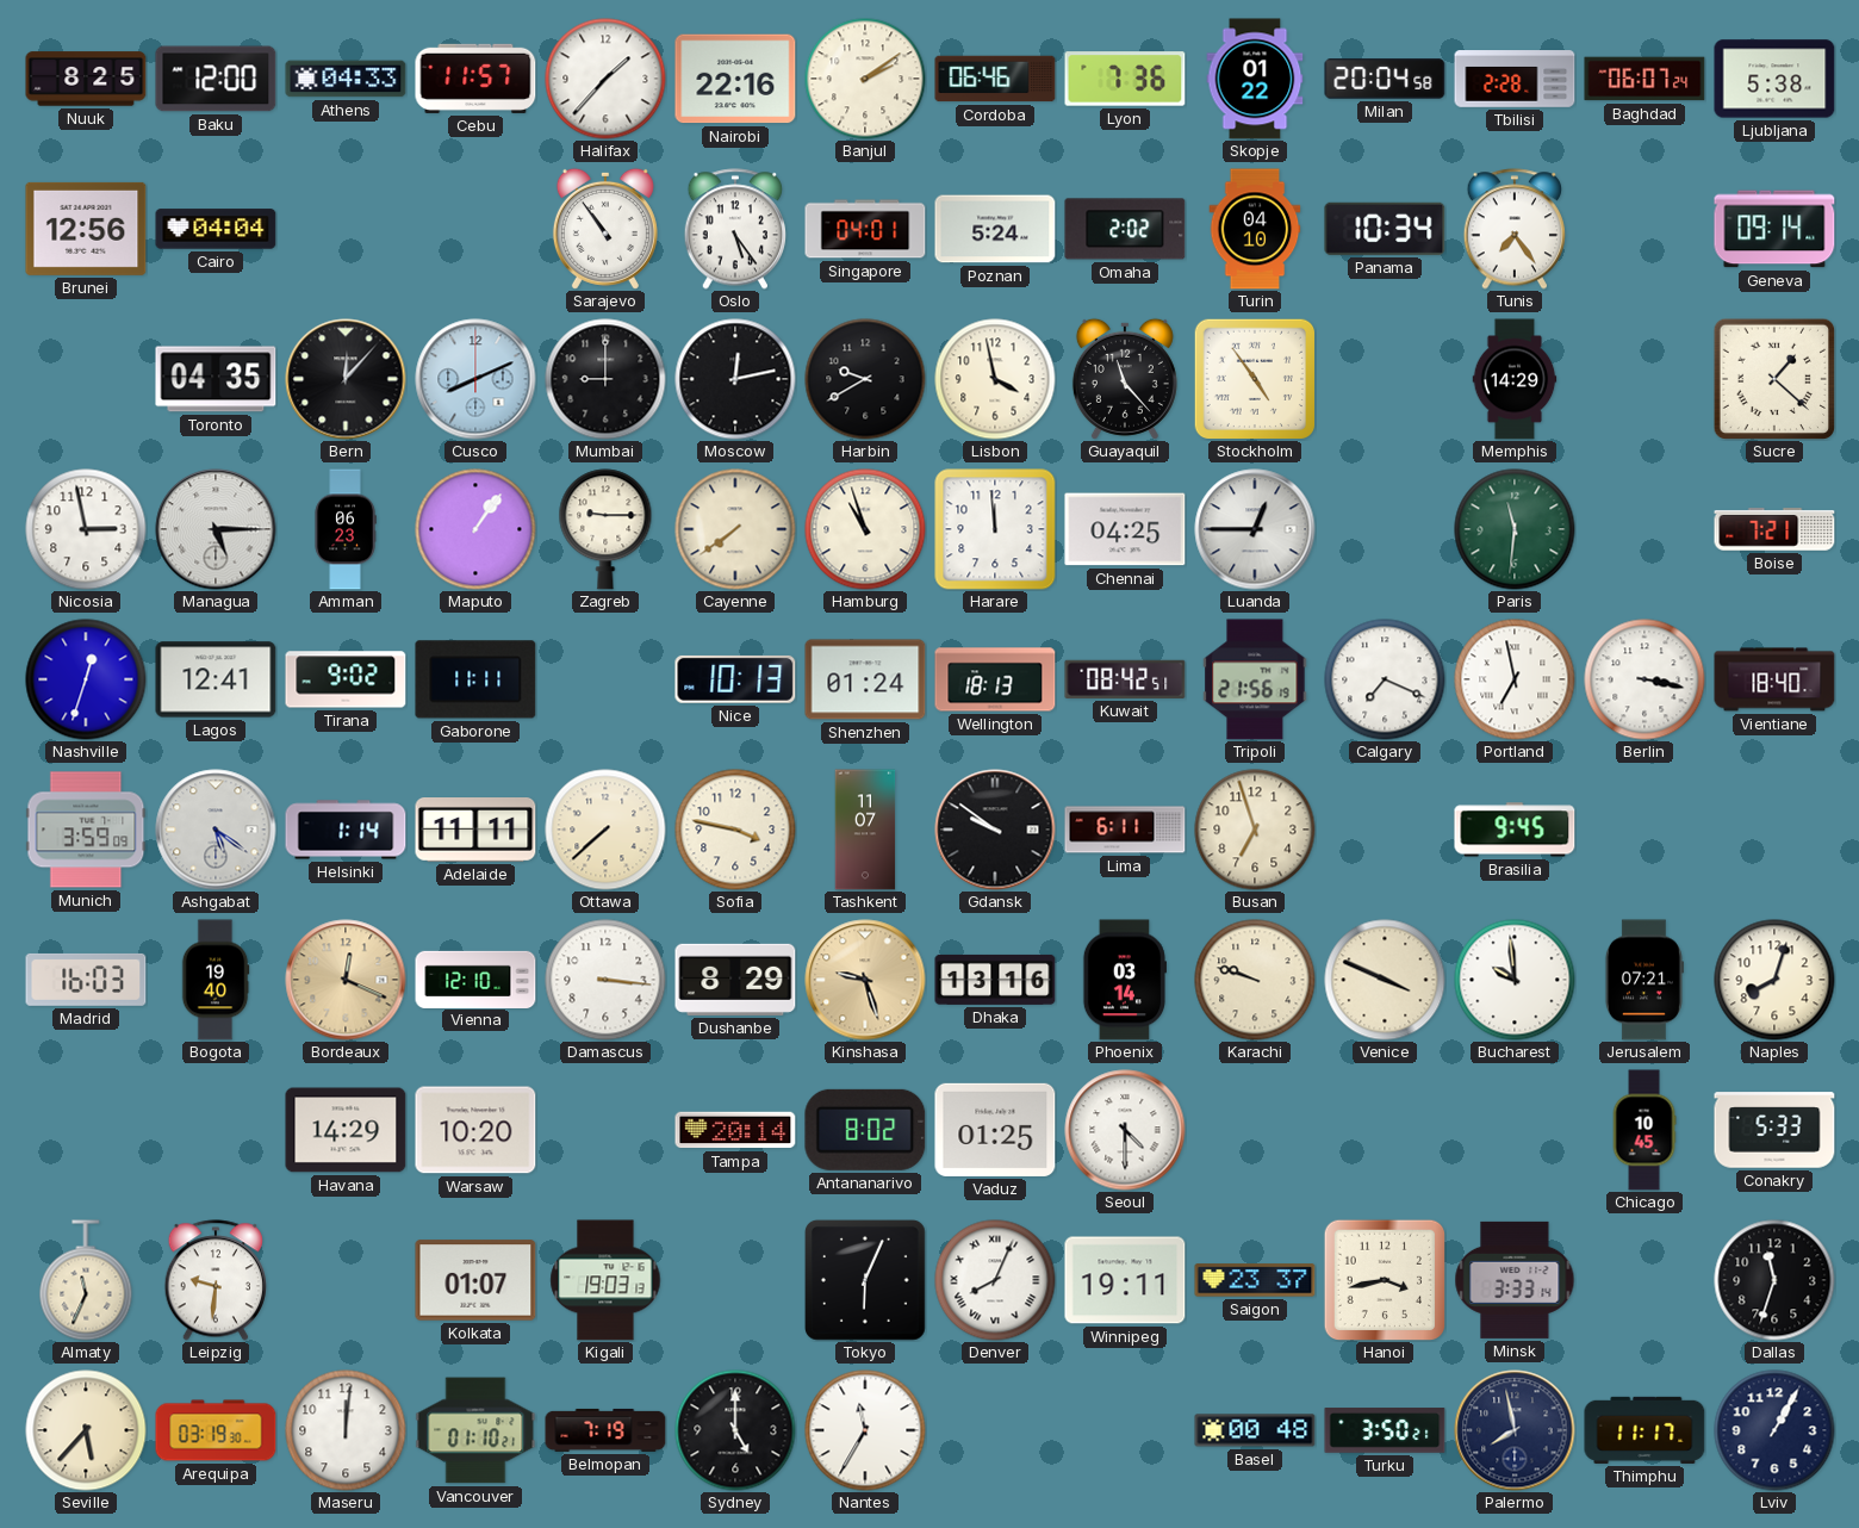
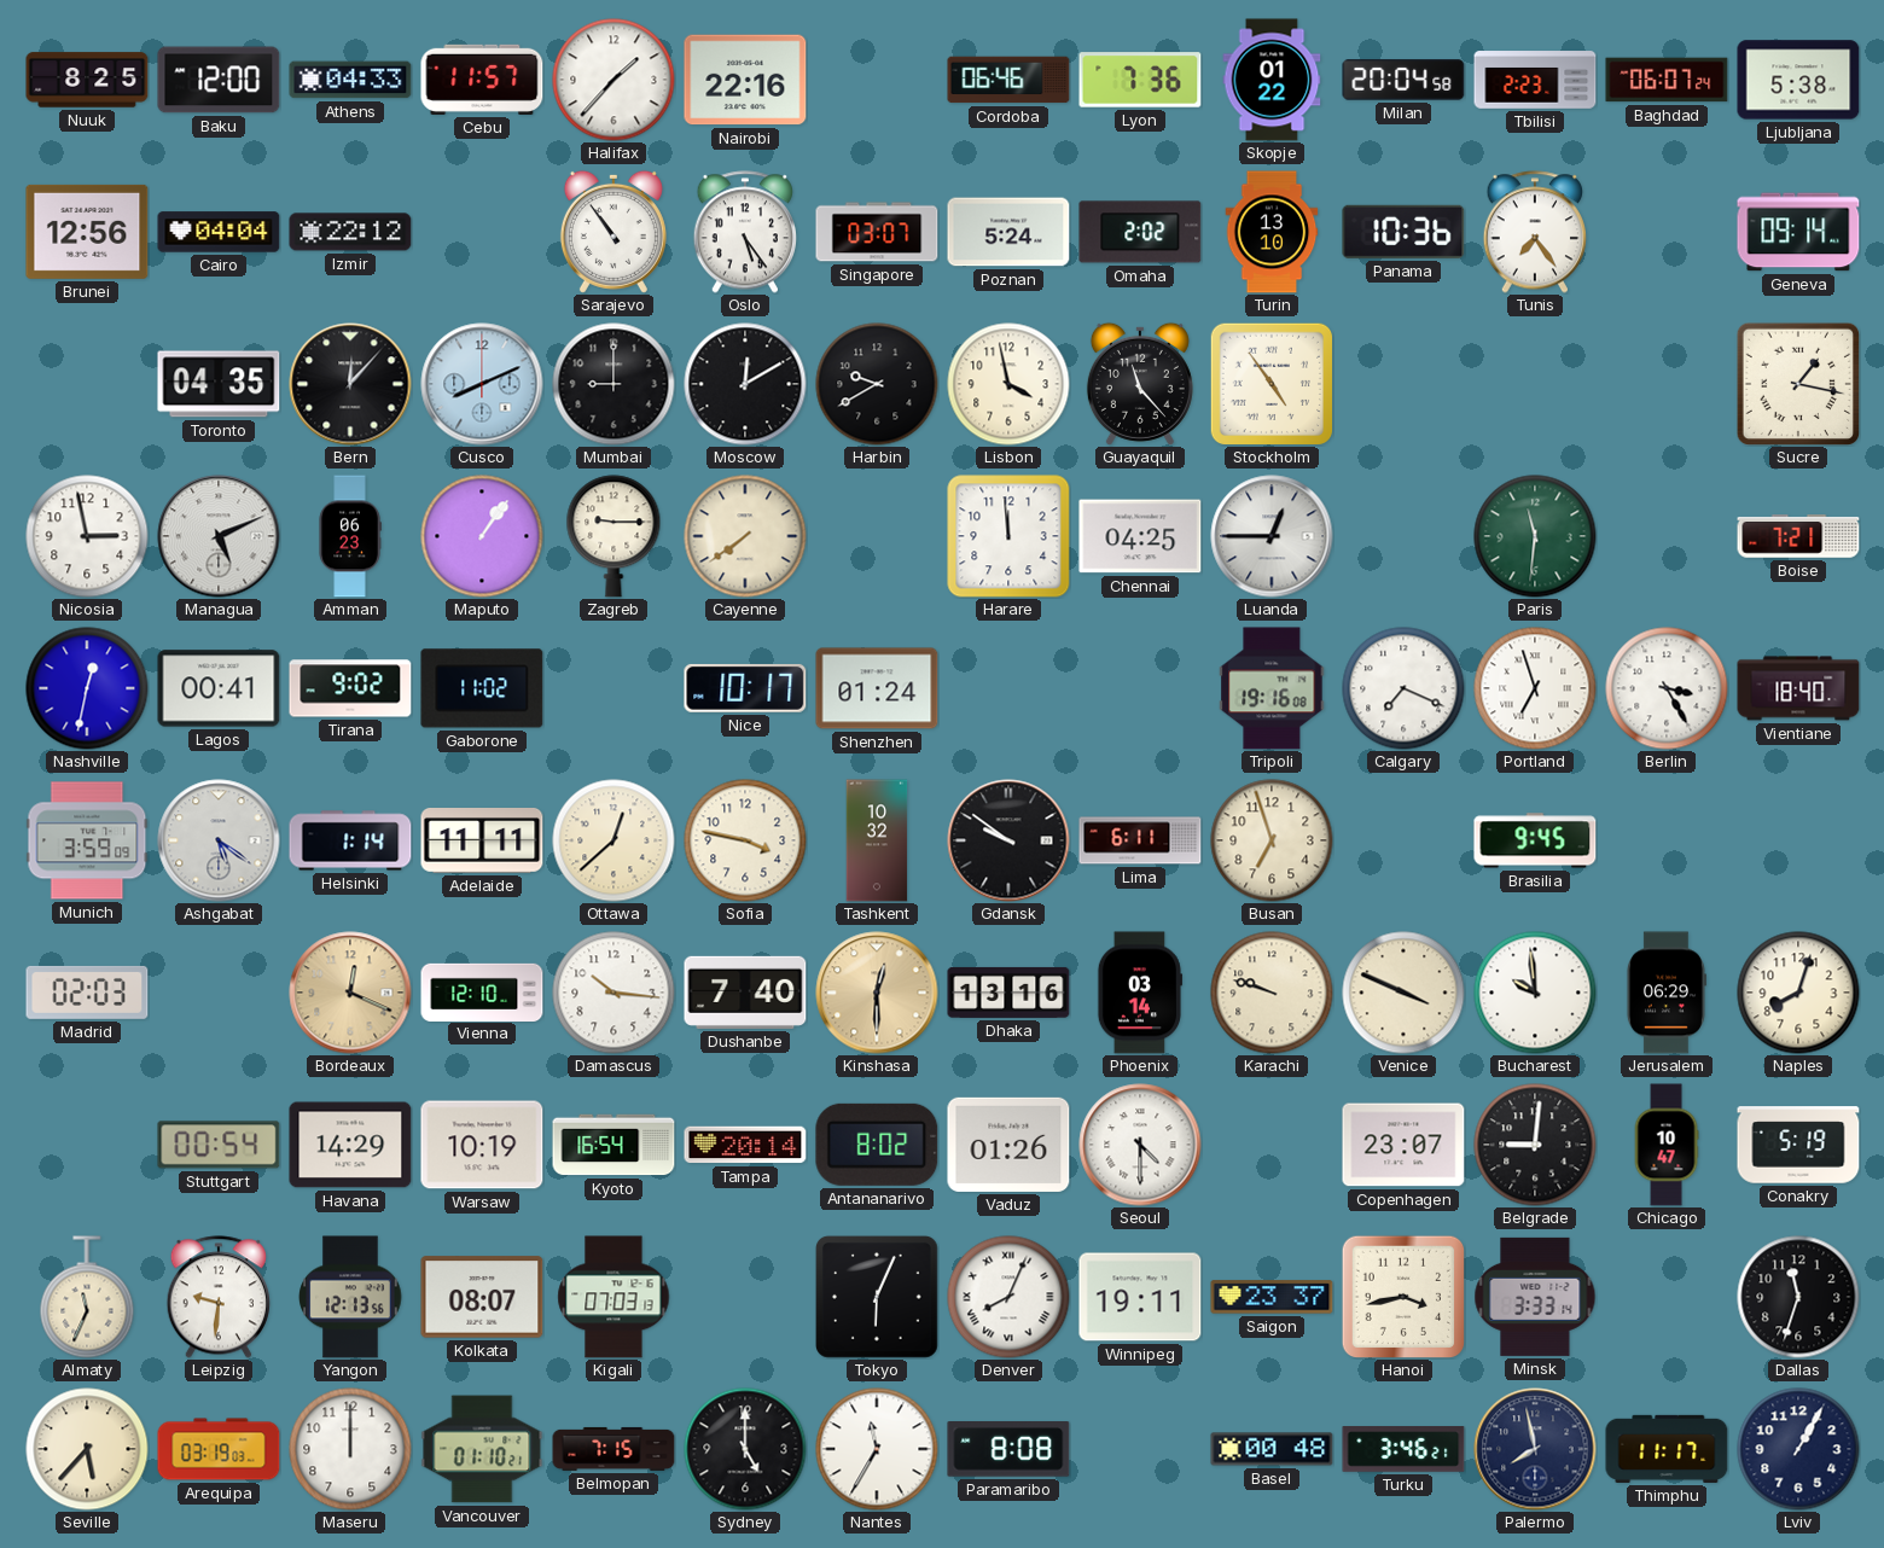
Banjul: 2:09 -> none
Tbilisi: 2:28 -> 2:23
Izmir: none -> 22:12
Singapore: 04:01 -> 03:07
Turin: 04:10 -> 13:10
Panama: 10:34 -> 10:36
Moscow: 12:13 -> 12:10
Memphis: 14:29 -> none
Sucre: 1:22 -> 1:17
Managua: 5:15 -> 5:11
Hamburg: 10:57 -> none
Nashville: 12:33 -> 12:32
Lagos: 12:41 -> 00:41
Gaborone: 11:11 -> 11:02
Nice: 10:13 -> 10:17
Wellington: 18:13 -> none
Kuwait: 08:42 -> none
Tripoli: 21:56 -> 19:16
Portland: 6:58 -> 6:57
Berlin: 3:17 -> 3:25
Ottawa: 7:38 -> 12:38
Tashkent: 11:07 -> 10:32
Madrid: 16:03 -> 02:03
Bogota: 19:40 -> none
Damascus: 3:16 -> 10:16
Dushanbe: 8:29 -> 7:40
Kinshasa: 9:27 -> 12:30
Jerusalem: 07:21 -> 06:29
Stuttgart: none -> 00:54
Warsaw: 10:20 -> 10:19
Kyoto: none -> 16:54
Vaduz: 01:25 -> 01:26
Copenhagen: none -> 23:07
Belgrade: none -> 9:01
Chicago: 10:45 -> 10:47
Conakry: 5:33 -> 5:19
Yangon: none -> 12:13
Kolkata: 01:07 -> 08:07
Kigali: 19:03 -> 07:03
Arequipa: 03:19:30 -> 03:19:03
Maseru: 12:01 -> 12:00
Belmopan: 7:19 -> 7:15
Paramaribo: none -> 8:08
Turku: 3:50 -> 3:46
